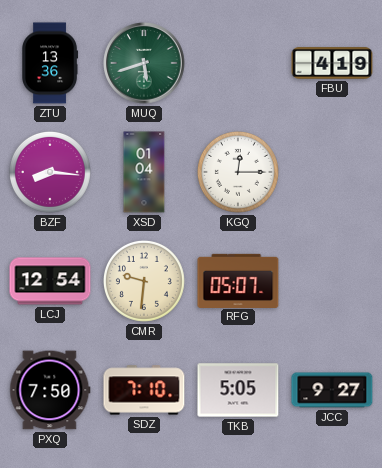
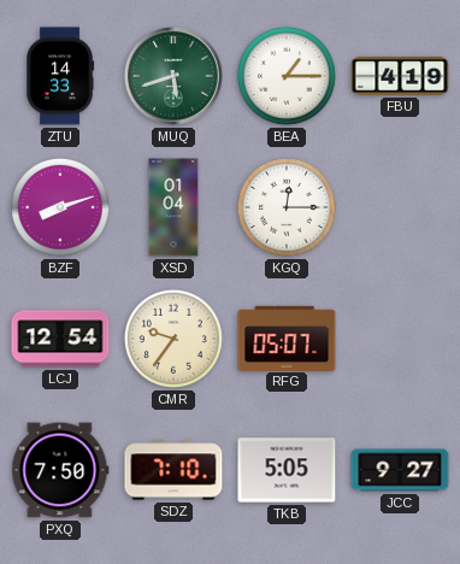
ZTU: 13:36 -> 14:33
BEA: none -> 1:15
BZF: 8:16 -> 8:12
CMR: 9:31 -> 9:36
